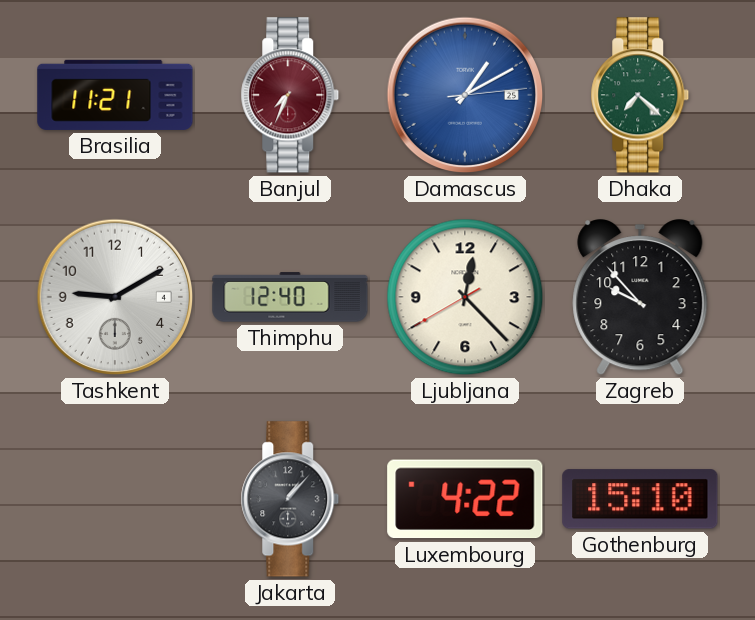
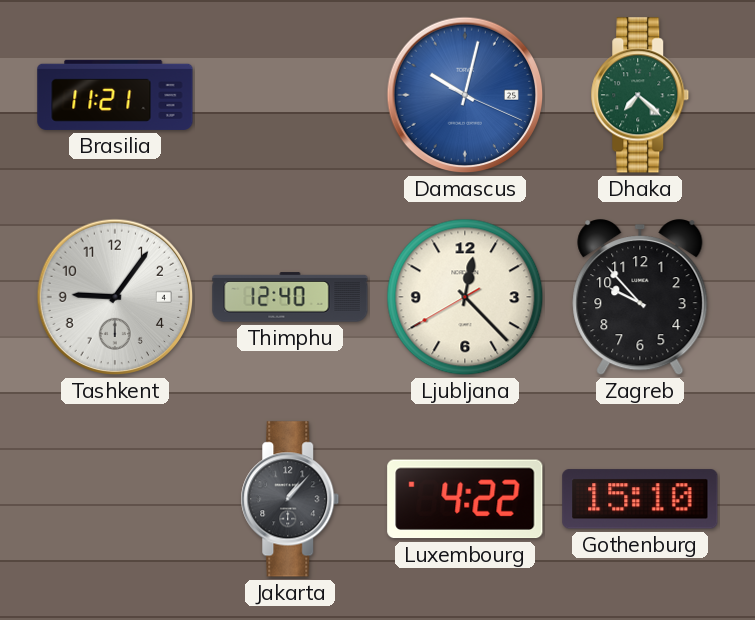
Banjul: 7:34 -> none
Damascus: 1:10 -> 10:02
Tashkent: 9:10 -> 9:06
